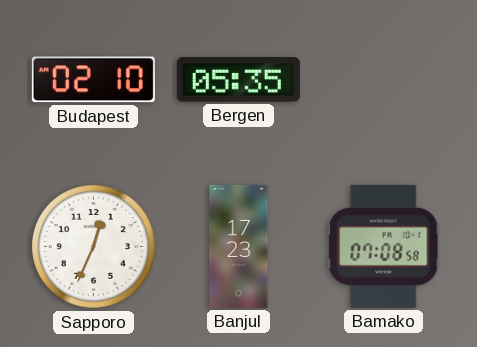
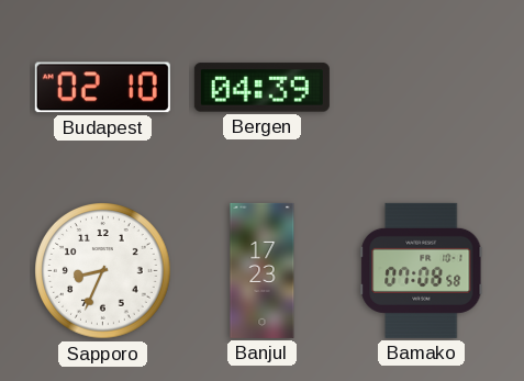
Bergen: 05:35 -> 04:39
Sapporo: 12:34 -> 8:34
